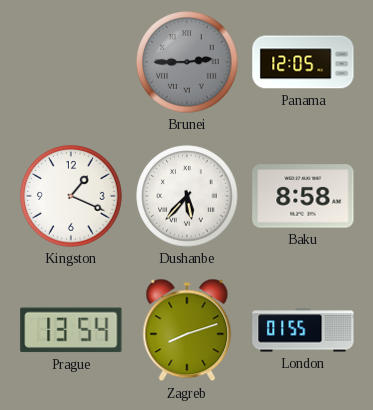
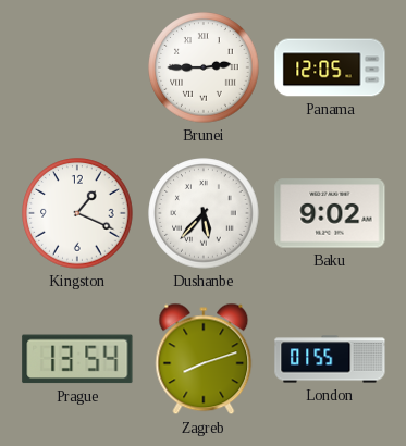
Brunei dial: grey -> white
Baku: 8:58 -> 9:02
